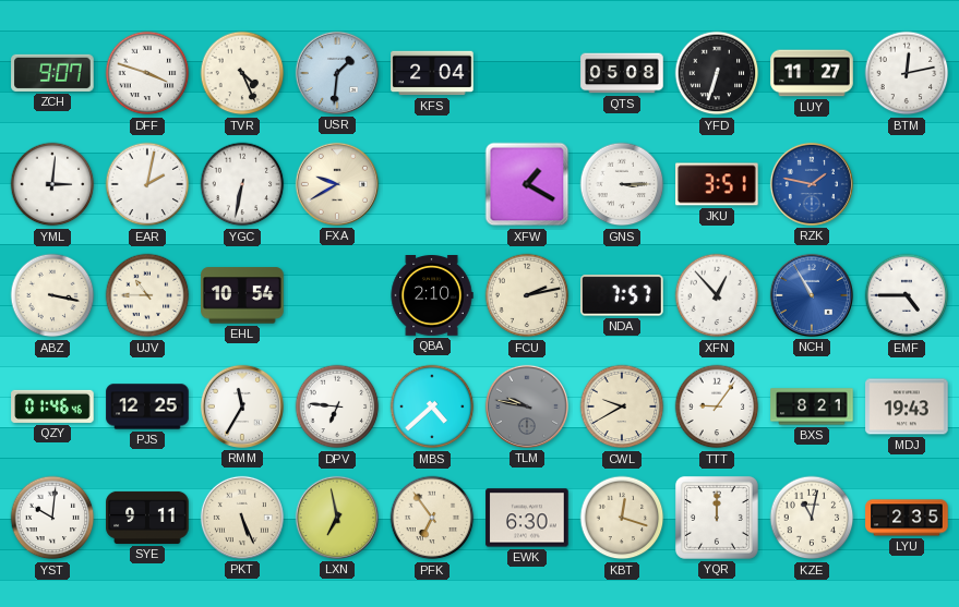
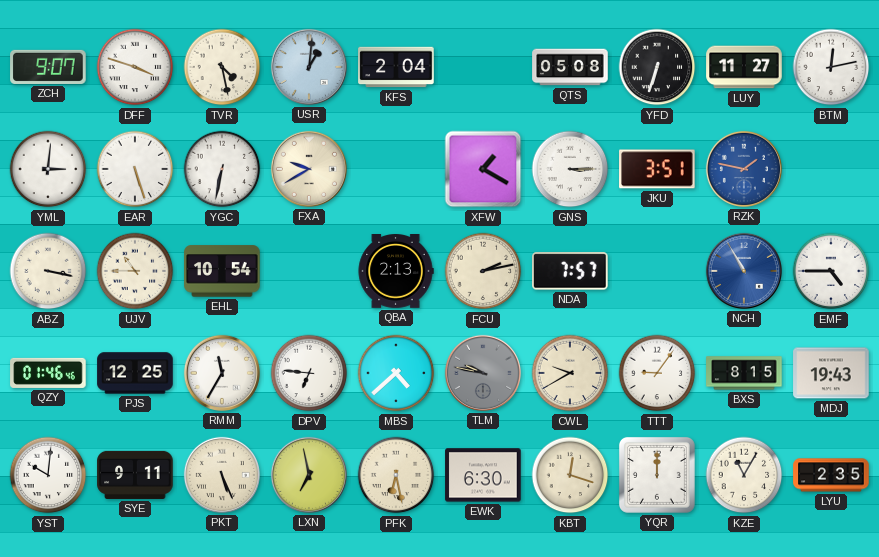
TVR: 4:26 -> 4:28
USR: 1:31 -> 1:01
EAR: 2:02 -> 5:27
QBA: 2:10 -> 2:13
XFN: 12:53 -> none
BXS: 8:21 -> 8:15
PFK: 6:54 -> 6:28
KZE: 11:02 -> 11:05
